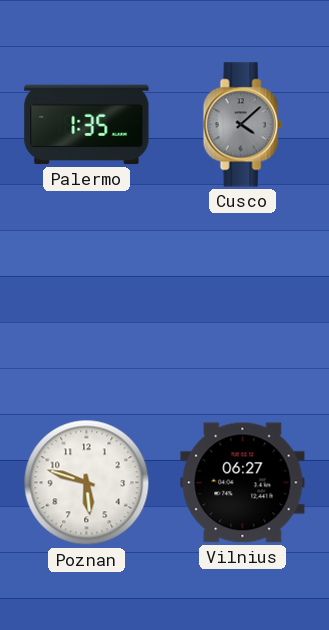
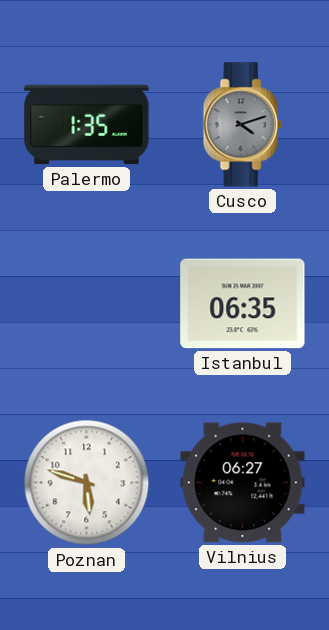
Cusco: 4:08 -> 4:12
Istanbul: none -> 06:35
